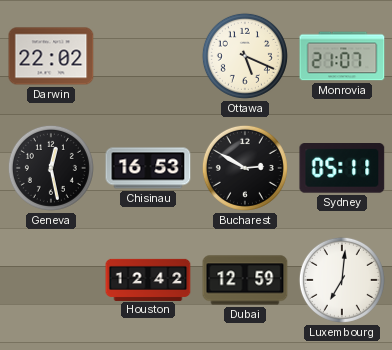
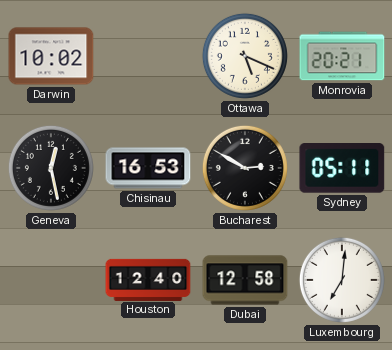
Darwin: 22:02 -> 10:02
Monrovia: 21:07 -> 20:21
Houston: 12:42 -> 12:40
Dubai: 12:59 -> 12:58
